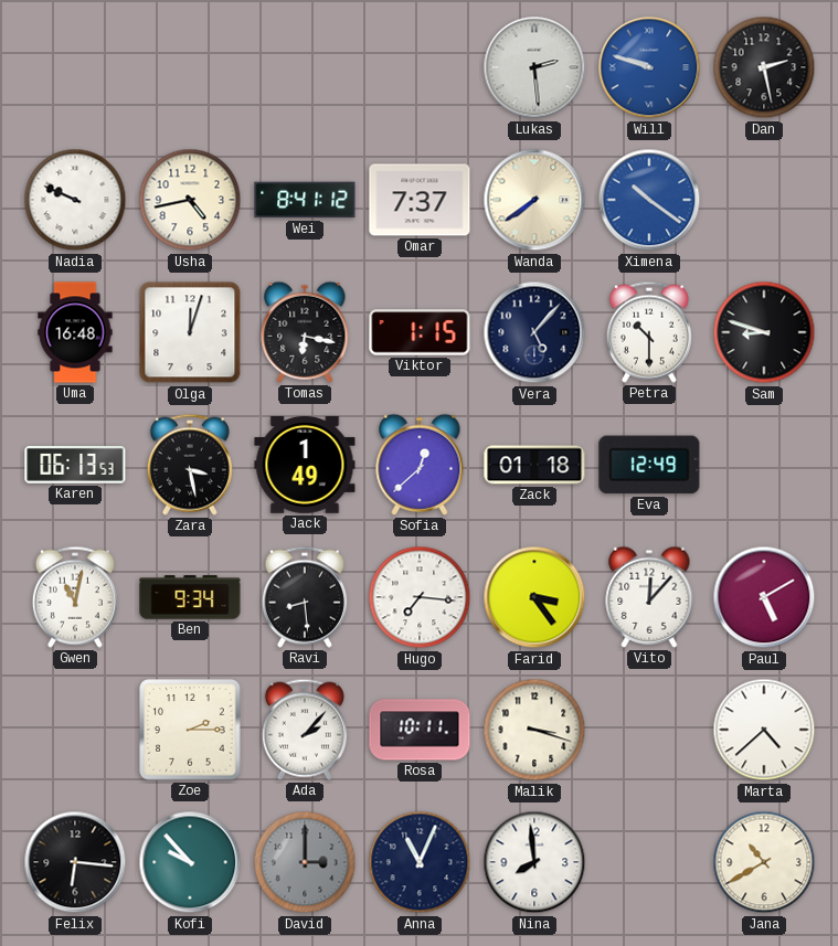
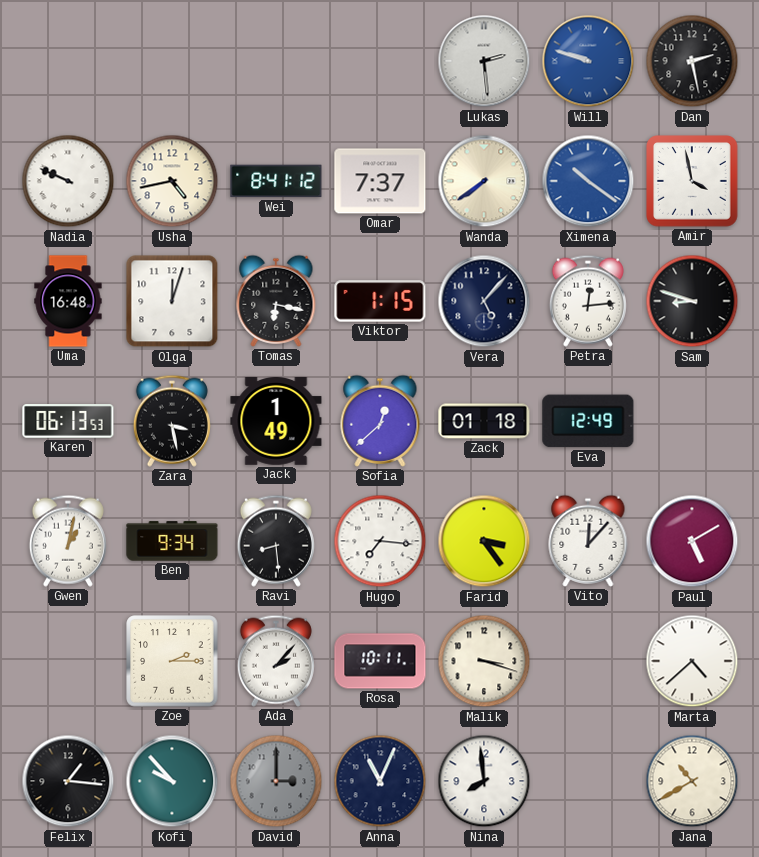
Amir: none -> 3:58
Petra: 10:30 -> 12:14
Gwen: 11:02 -> 1:02
Felix: 6:16 -> 1:16
